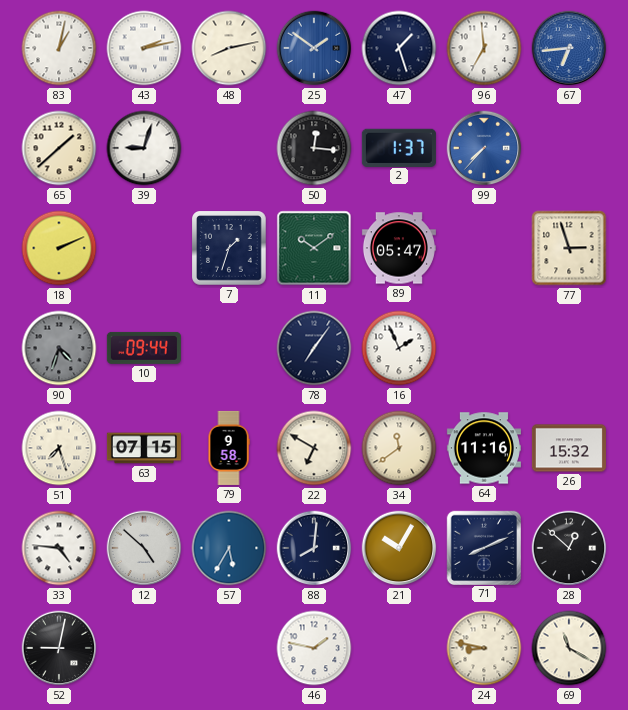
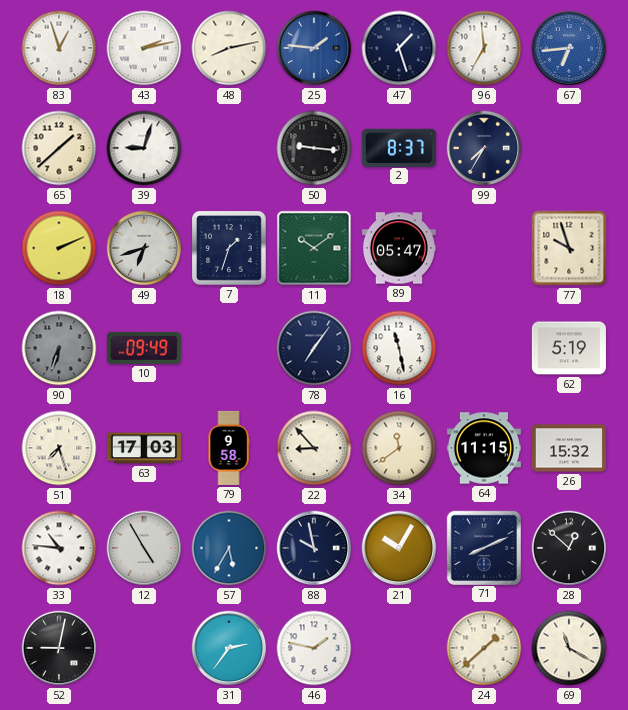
83: 1:02 -> 12:57
25: 1:51 -> 1:46
50: 12:16 -> 9:16
2: 1:37 -> 8:37
99: 7:37 -> 7:35
99 dial: blue -> navy
49: none -> 6:42
77: 2:57 -> 9:57
90: 4:33 -> 6:33
10: 09:44 -> 09:49
16: 1:56 -> 11:28
62: none -> 5:19
63: 07:15 -> 17:03
22: 6:50 -> 8:53
64: 11:16 -> 11:15
33: 4:46 -> 10:46
12: 4:52 -> 4:55
88: 8:01 -> 9:58
31: none -> 2:36
24: 8:47 -> 1:38
